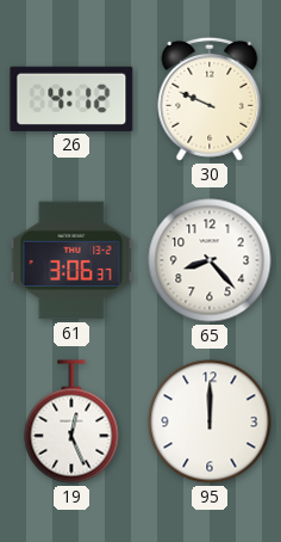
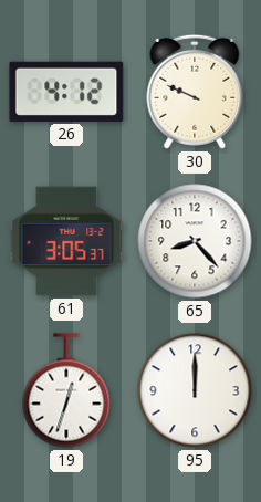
61: 3:06 -> 3:05
19: 12:26 -> 12:33
